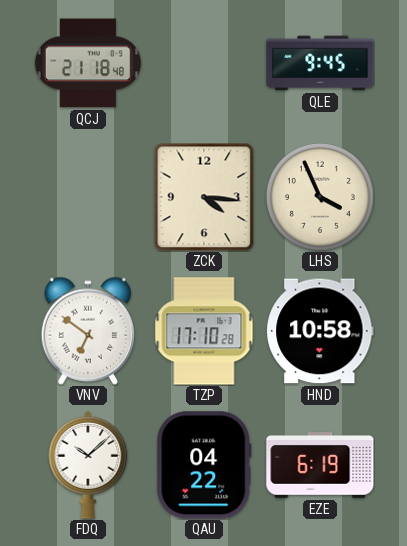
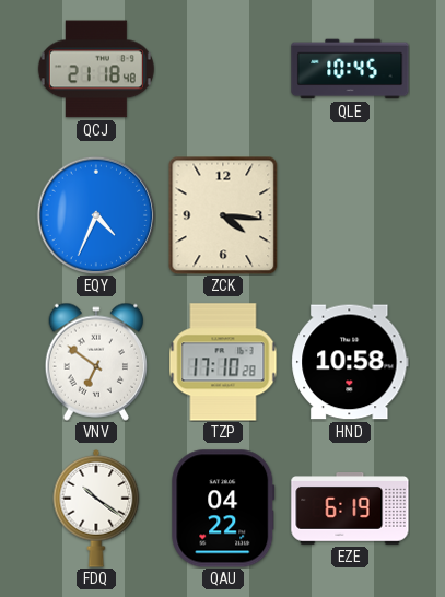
QLE: 9:45 -> 10:45
EQY: none -> 4:34
LHS: 3:56 -> none
FDQ: 10:08 -> 10:21
